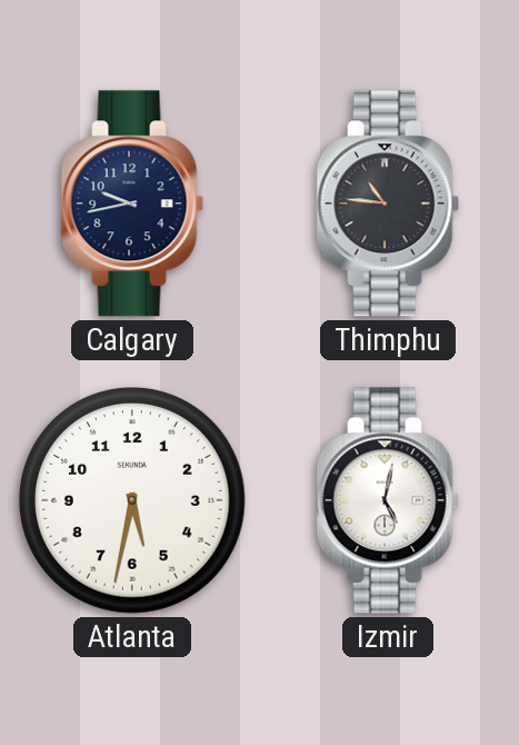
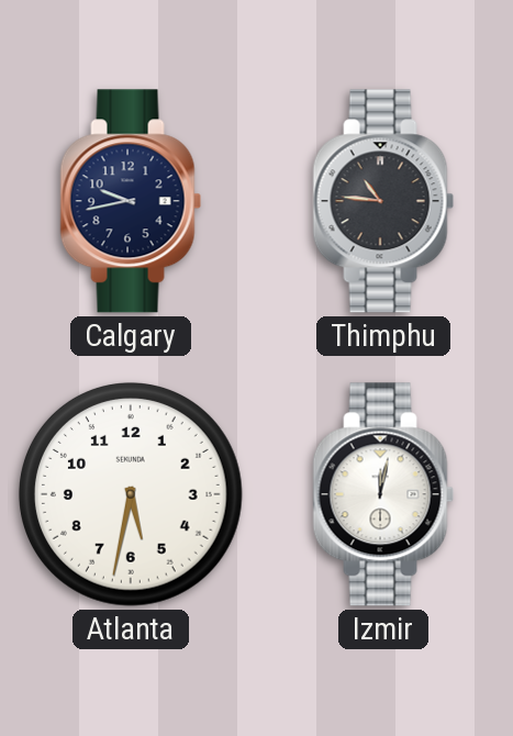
Izmir: 5:02 -> 12:02
